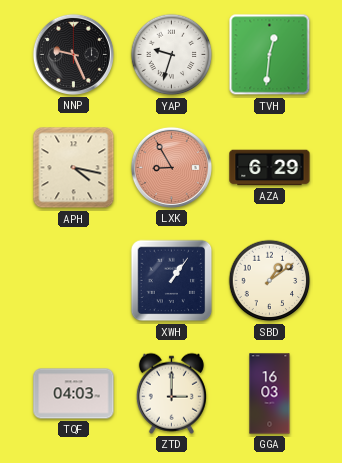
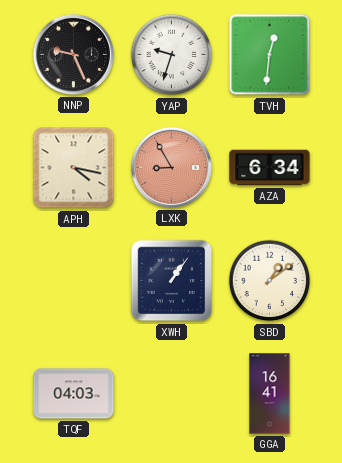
AZA: 6:29 -> 6:34
ZTD: 3:00 -> none
GGA: 16:03 -> 16:41
